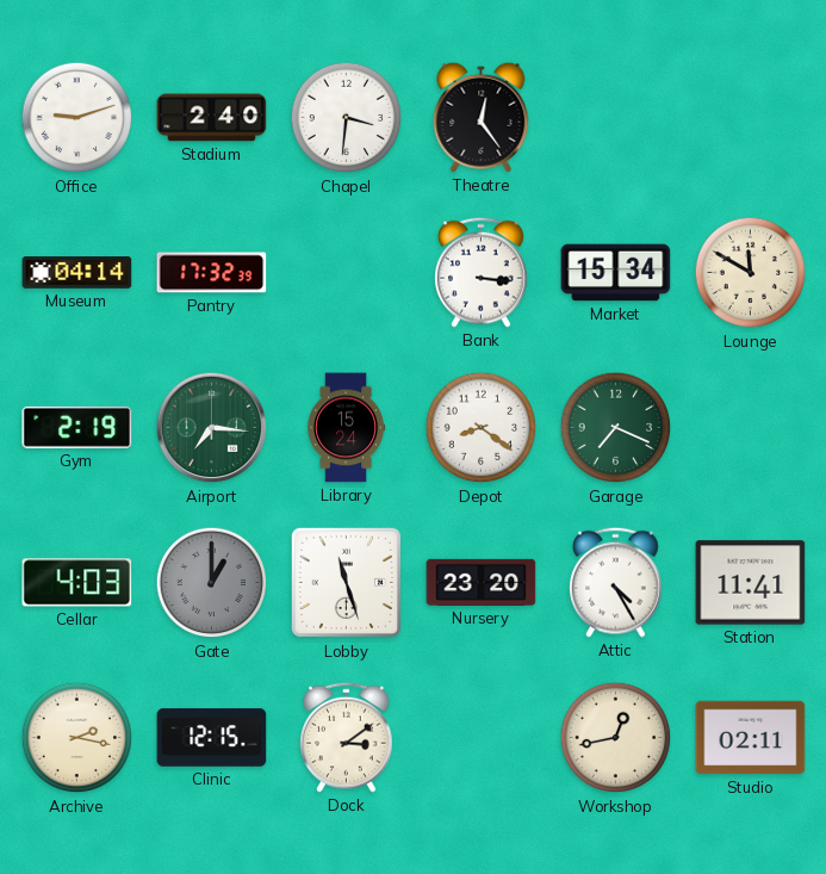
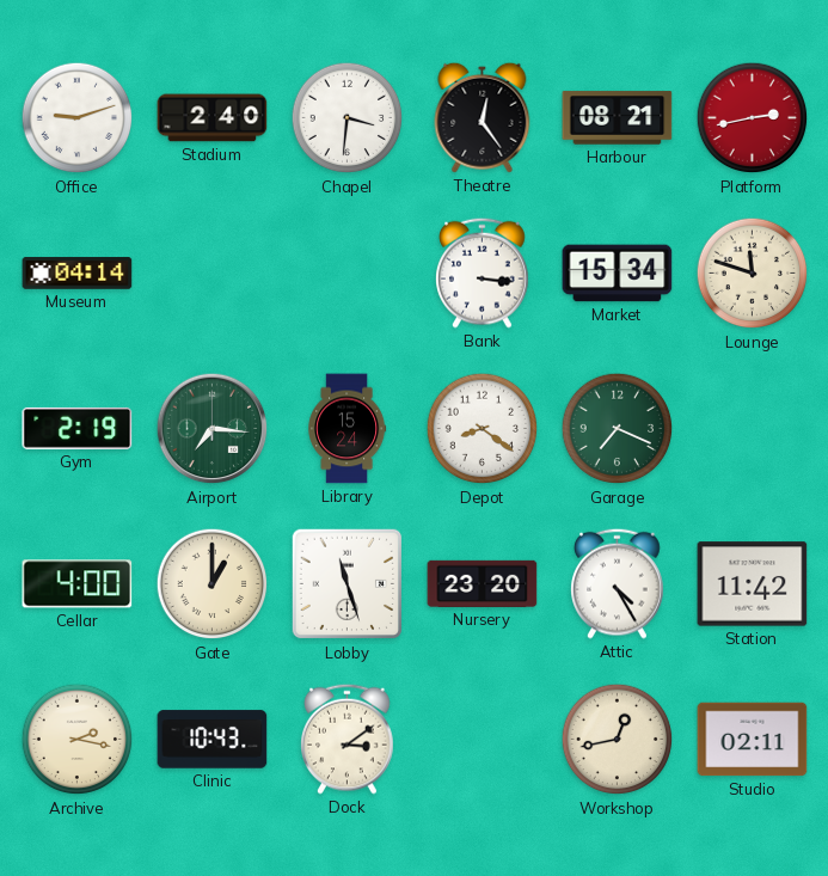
Harbour: none -> 08:21
Platform: none -> 2:43
Pantry: 17:32 -> none
Lounge: 11:50 -> 11:48
Cellar: 4:03 -> 4:00
Gate dial: grey -> cream
Station: 11:41 -> 11:42
Clinic: 12:15 -> 10:43
